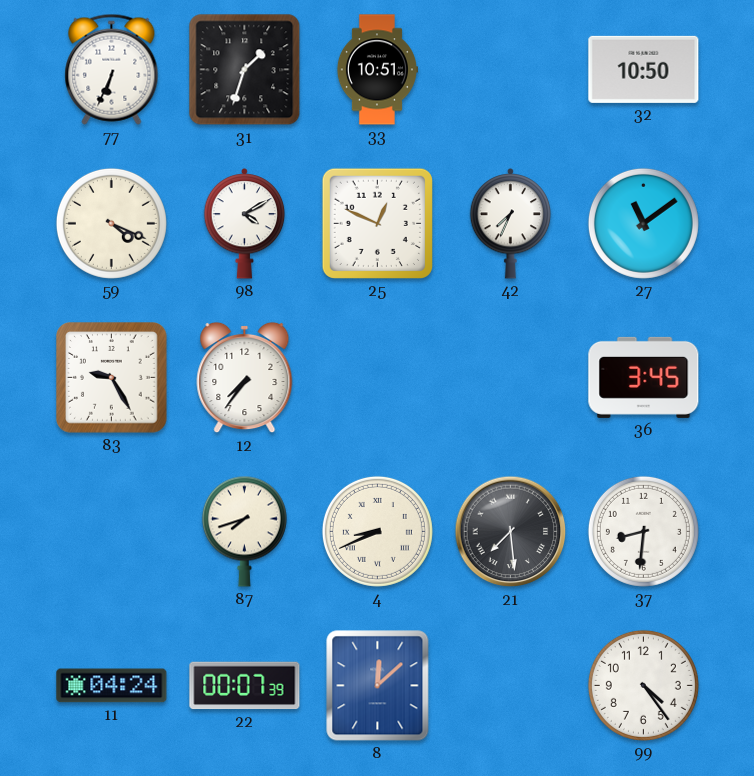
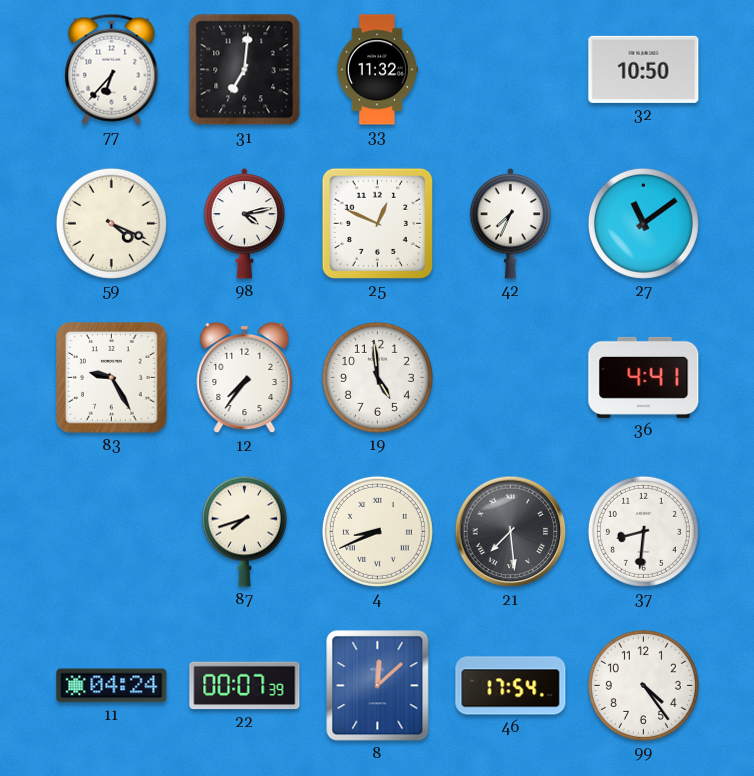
77: 6:34 -> 6:37
31: 1:33 -> 7:01
33: 10:51 -> 11:32
98: 4:10 -> 4:13
19: none -> 4:59
36: 3:45 -> 4:41
46: none -> 17:54
